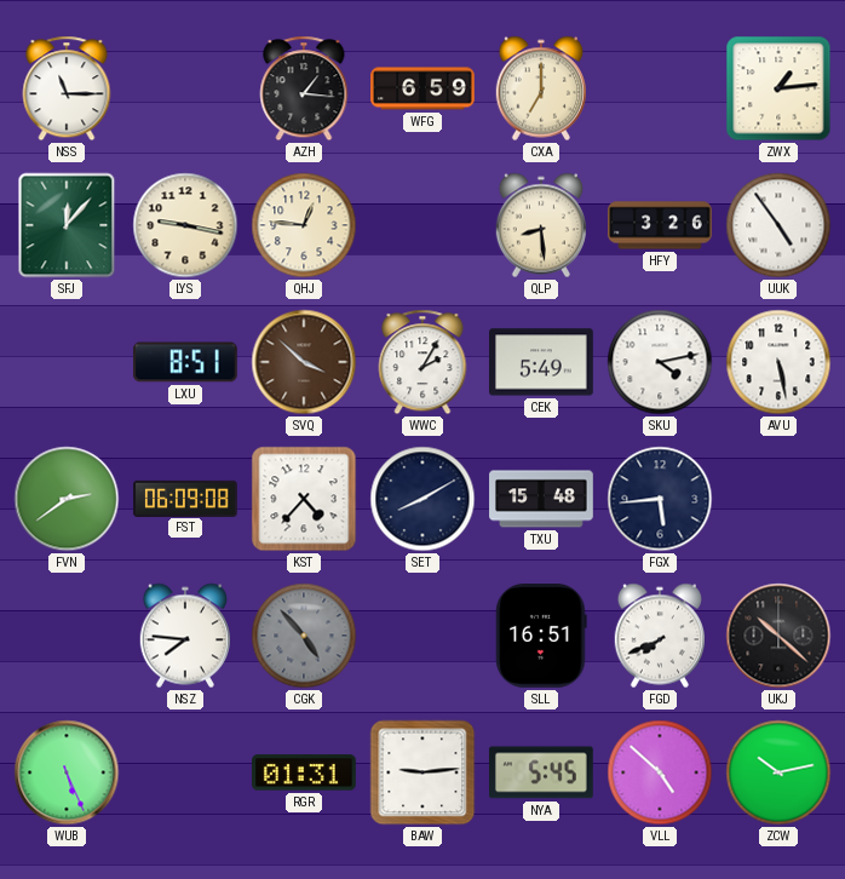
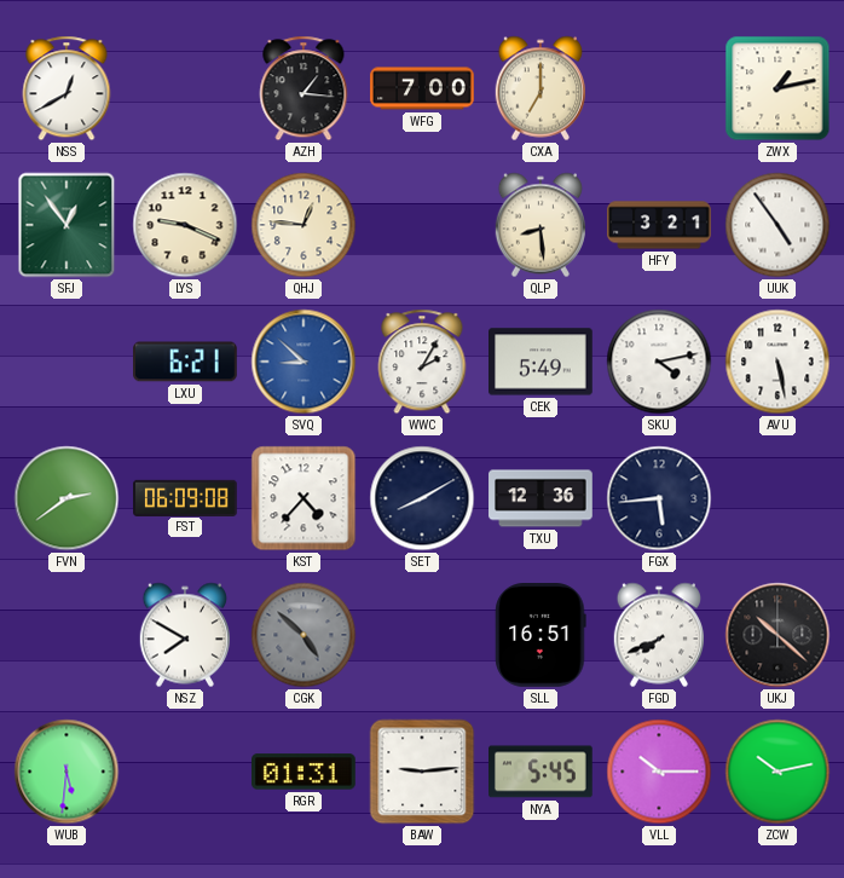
NSS: 11:15 -> 12:40
WFG: 6:59 -> 7:00
ZWX: 1:14 -> 1:13
SFJ: 12:07 -> 12:54
LYS: 9:17 -> 9:19
HFY: 3:26 -> 3:21
LXU: 8:51 -> 6:21
SVQ: 3:52 -> 8:52
SVQ dial: brown -> blue
TXU: 15:48 -> 12:36
NSZ: 7:46 -> 7:50
CGK: 4:53 -> 4:52
WUB: 5:26 -> 5:31
VLL: 4:52 -> 10:15
